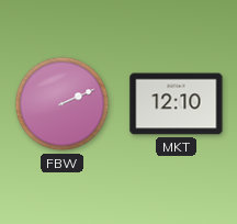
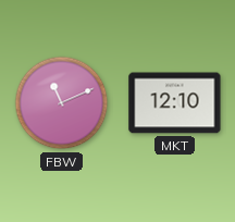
FBW: 2:11 -> 11:11
